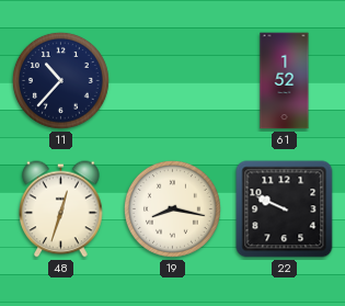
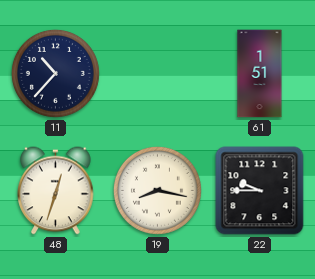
61: 1:52 -> 1:51
22: 9:49 -> 9:45
